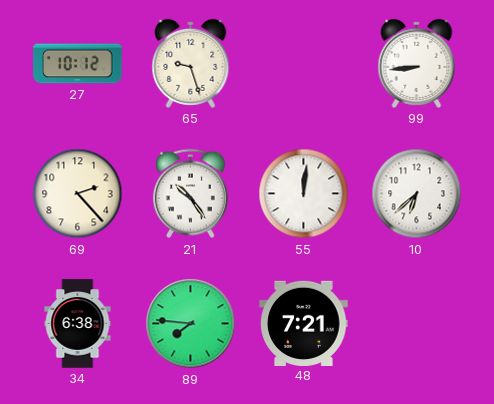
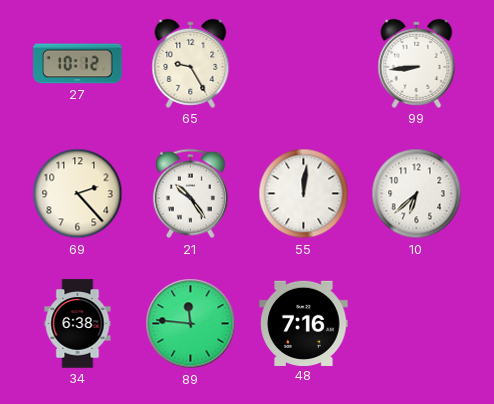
65: 9:27 -> 9:25
89: 7:46 -> 11:46
48: 7:21 -> 7:16
